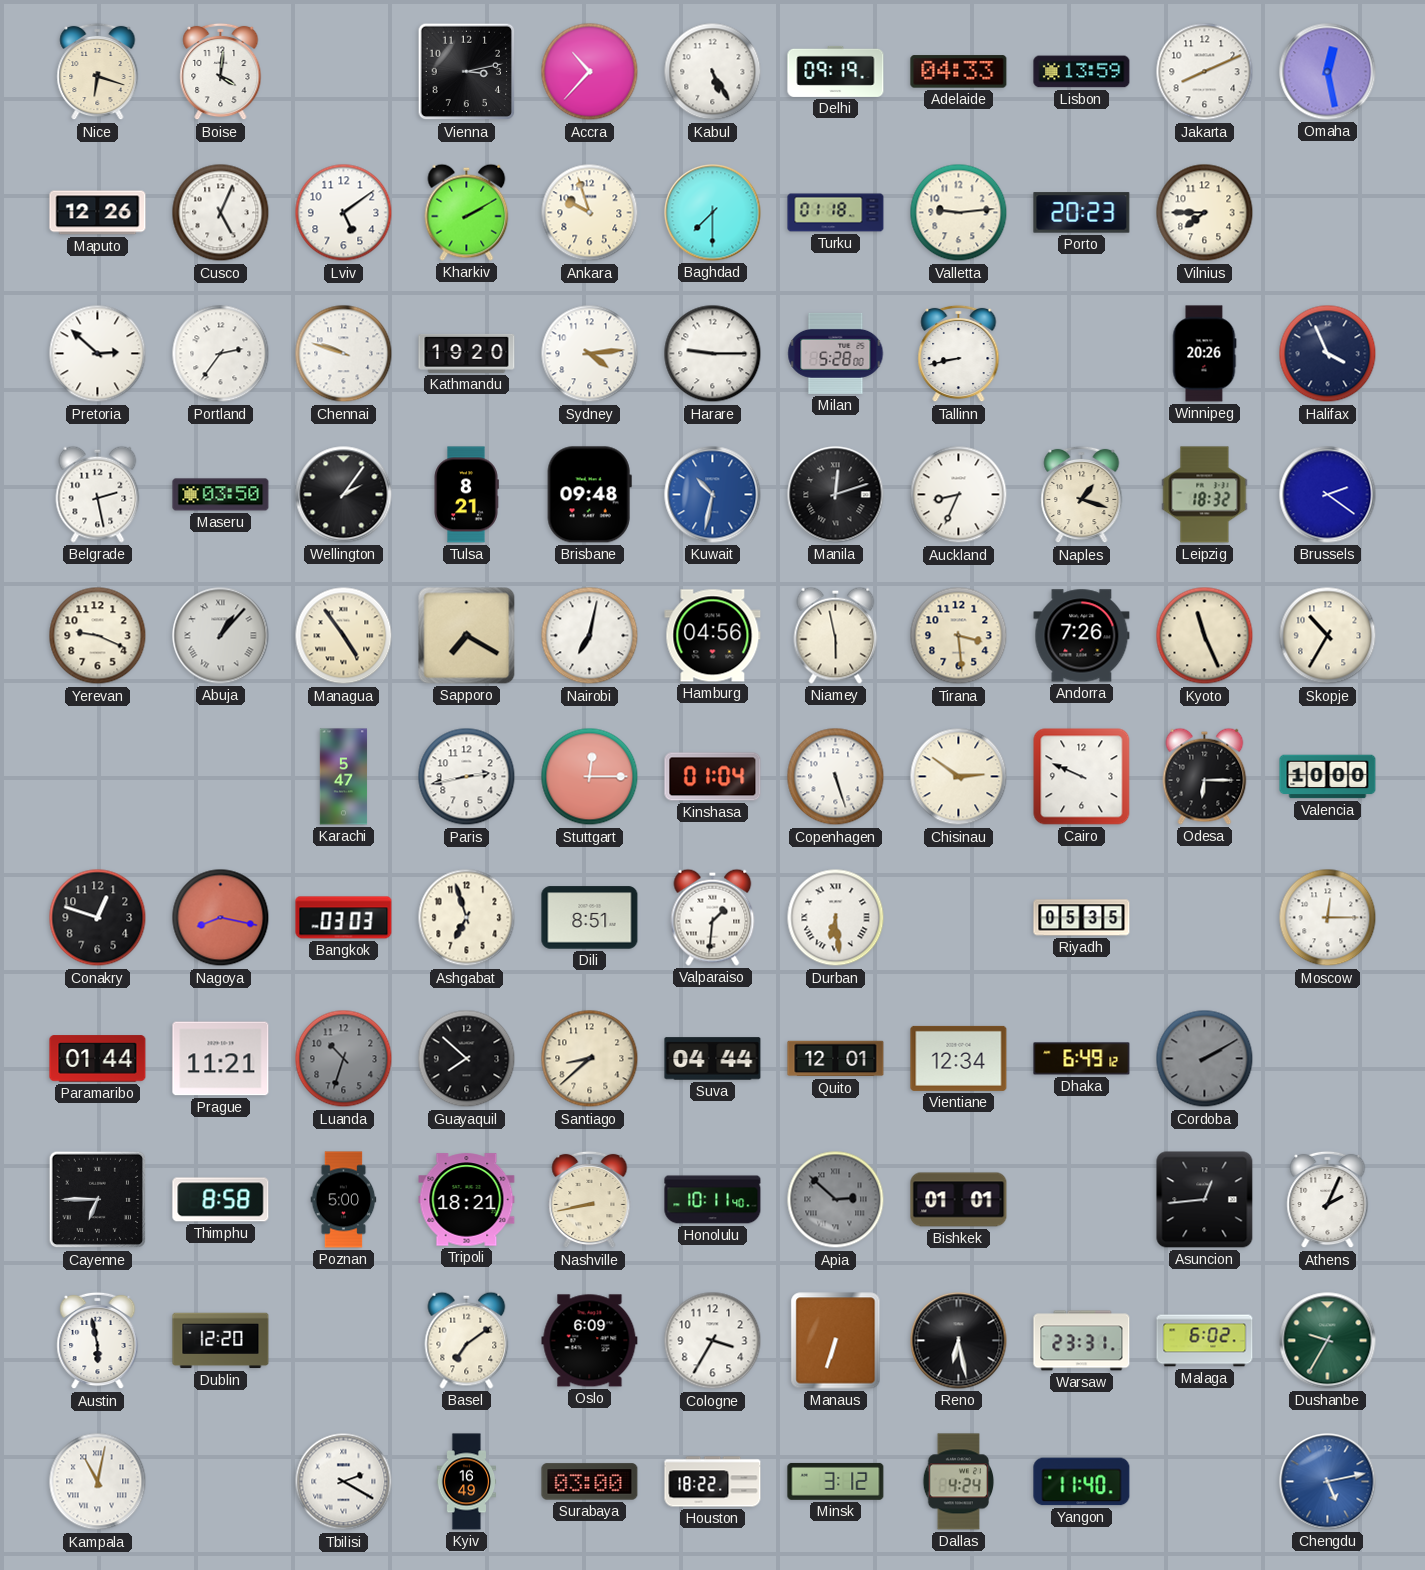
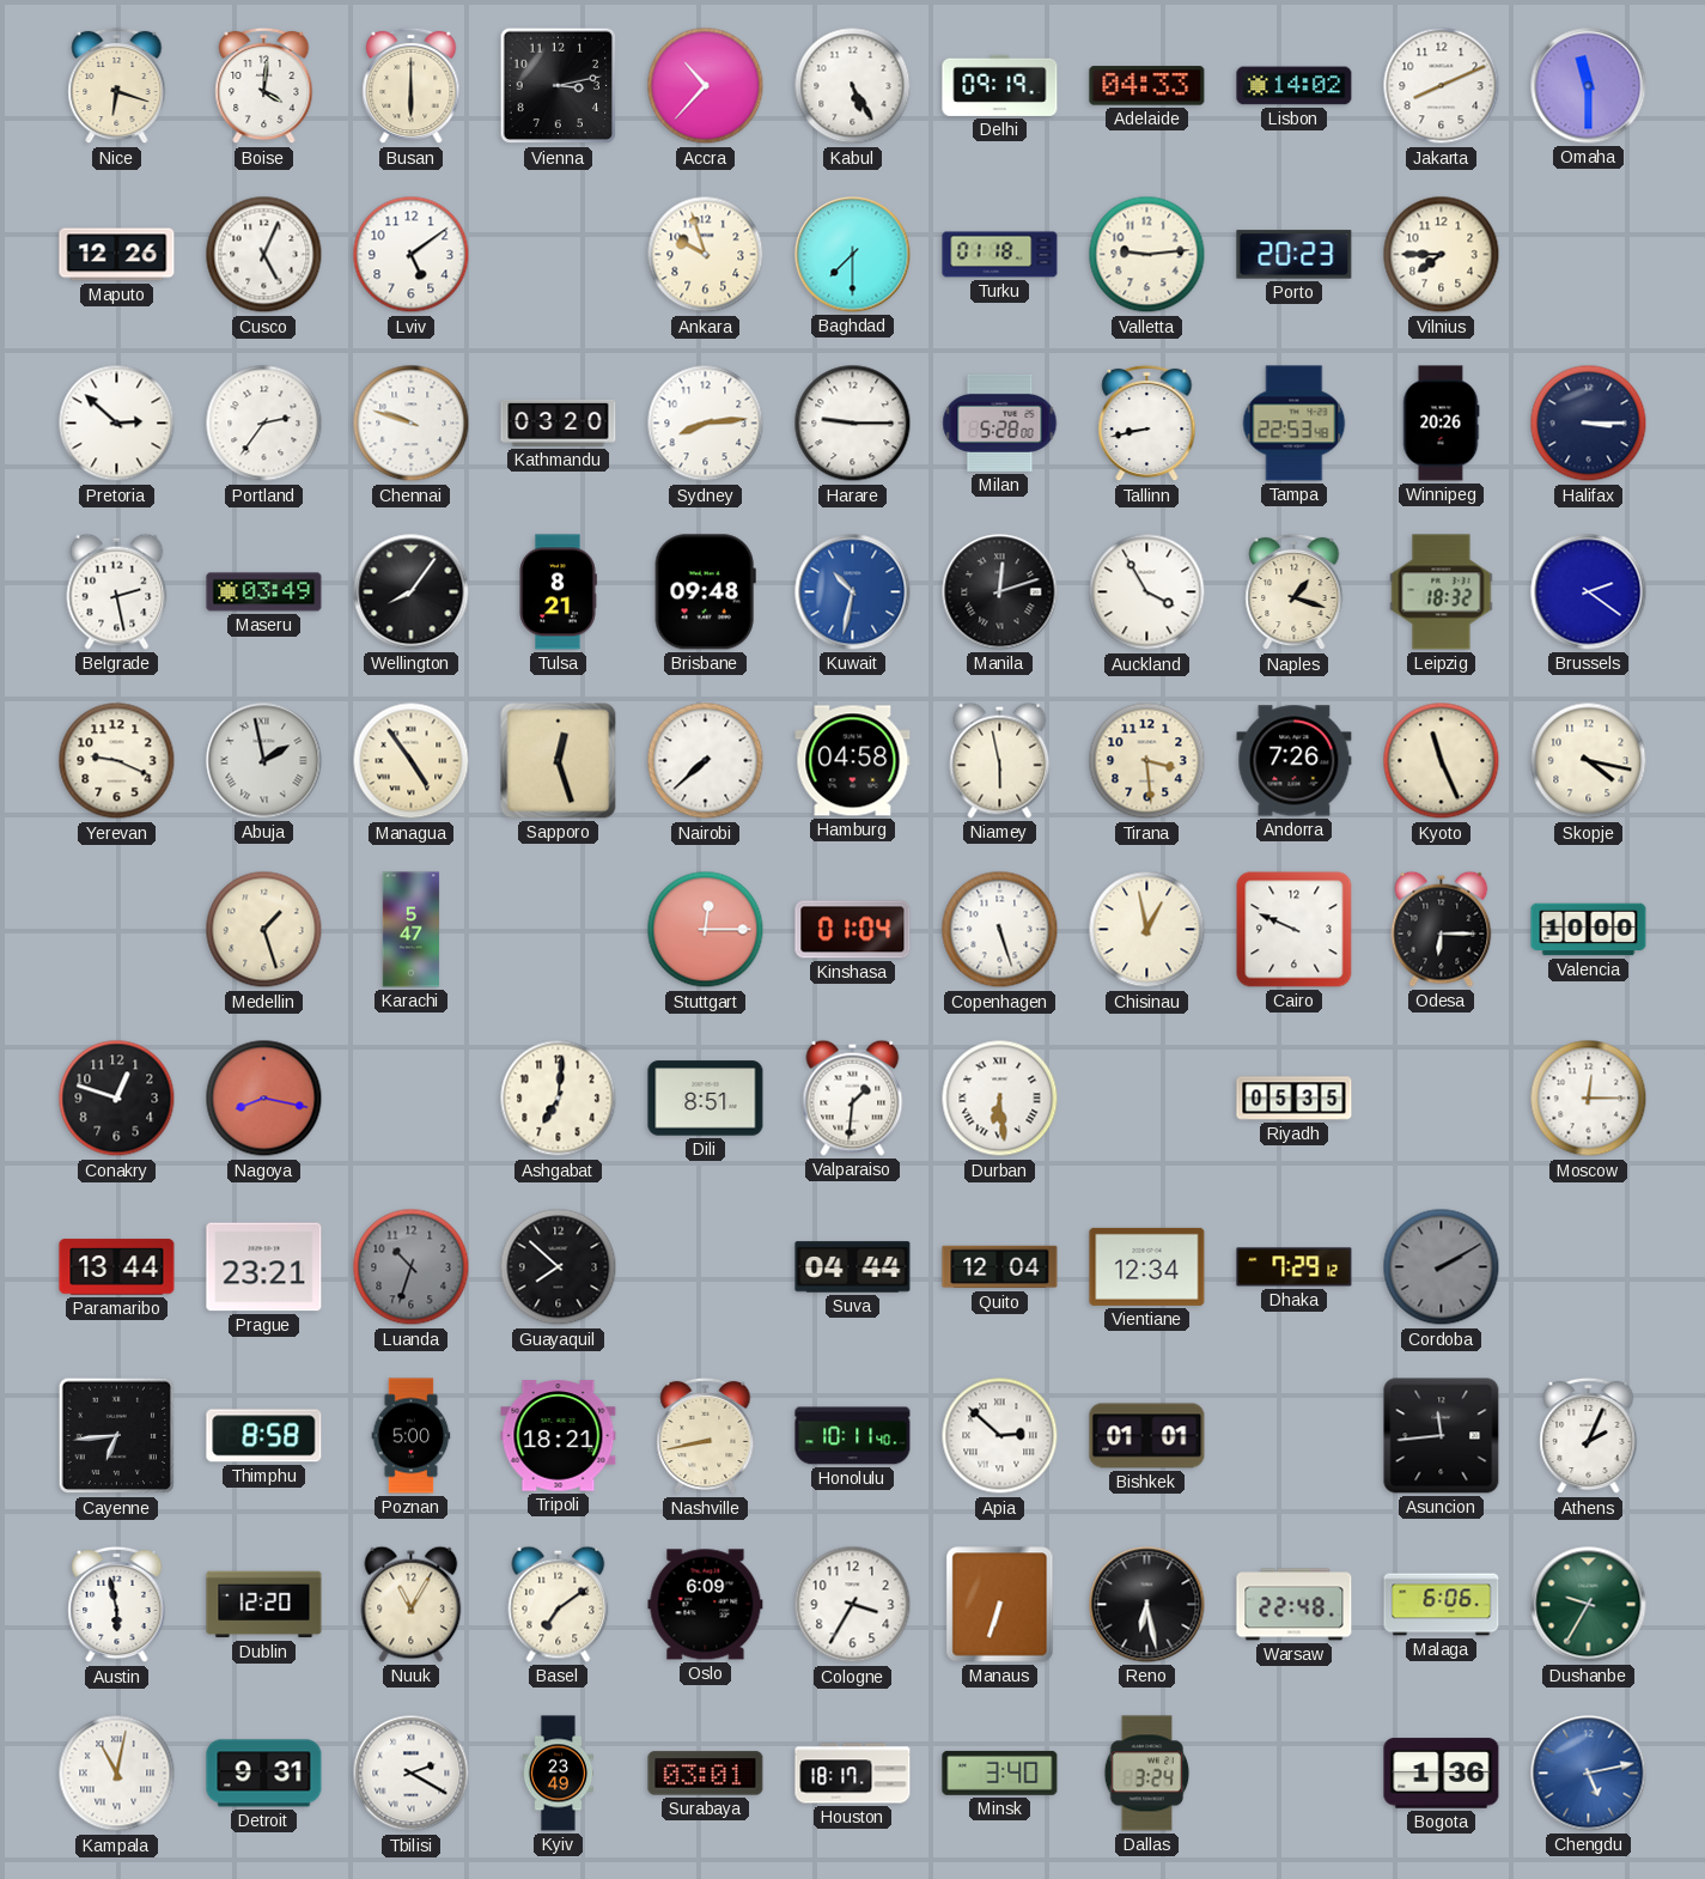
Busan: none -> 6:00
Lisbon: 13:59 -> 14:02
Omaha: 12:28 -> 11:30
Kharkiv: 2:10 -> none
Kathmandu: 19:20 -> 03:20
Sydney: 4:14 -> 8:14
Tampa: none -> 22:53
Halifax: 3:56 -> 3:15
Maseru: 03:50 -> 03:49
Wellington: 2:06 -> 8:06
Auckland: 8:34 -> 3:55
Abuja: 1:07 -> 1:58
Sapporo: 7:20 -> 12:27
Nairobi: 7:02 -> 7:38
Hamburg: 04:56 -> 04:58
Skopje: 10:35 -> 4:17
Medellin: none -> 1:27
Paris: 2:43 -> none
Chisinau: 2:51 -> 12:58
Bangkok: 03:03 -> none
Ashgabat: 6:57 -> 7:01
Paramaribo: 01:44 -> 13:44
Prague: 11:21 -> 23:21
Santiago: 8:38 -> none
Quito: 12:01 -> 12:04
Dhaka: 6:49 -> 7:29
Cayenne: 6:45 -> 6:44
Apia dial: grey -> white
Asuncion: 12:44 -> 11:44
Nuuk: none -> 11:05
Warsaw: 23:31 -> 22:48
Malaga: 6:02 -> 6:06
Detroit: none -> 9:31
Kyiv: 16:49 -> 23:49
Surabaya: 03:00 -> 03:01
Houston: 18:22 -> 18:17
Minsk: 3:12 -> 3:40
Dallas: 4:24 -> 3:24
Yangon: 11:40 -> none
Bogota: none -> 1:36
